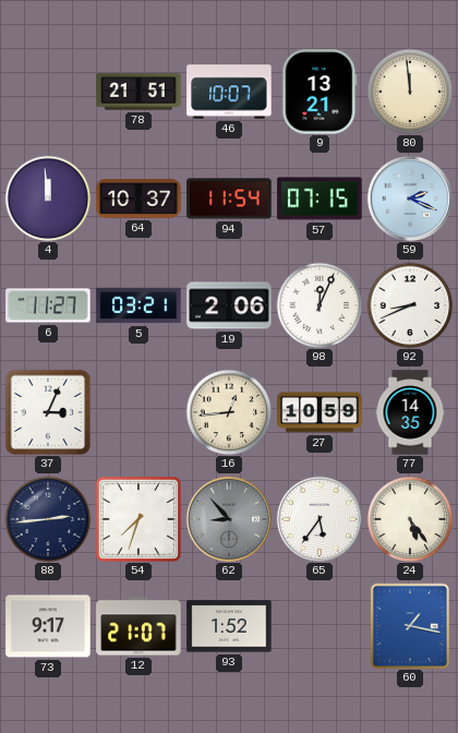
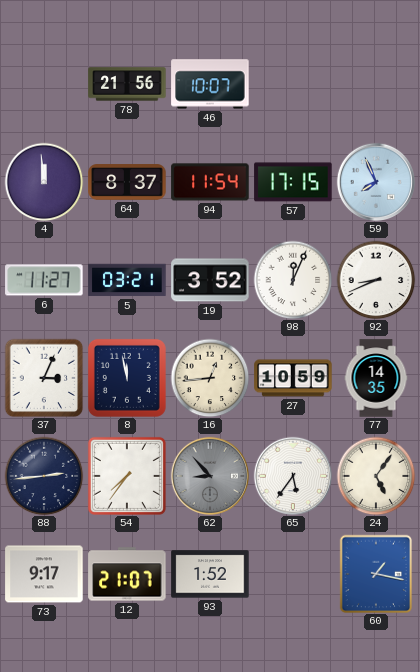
78: 21:51 -> 21:56
9: 13:21 -> none
80: 11:59 -> none
64: 10:37 -> 8:37
57: 07:15 -> 17:15
59: 2:19 -> 7:56
19: 2:06 -> 3:52
8: none -> 11:58
54: 7:33 -> 7:36
24: 5:24 -> 5:06
